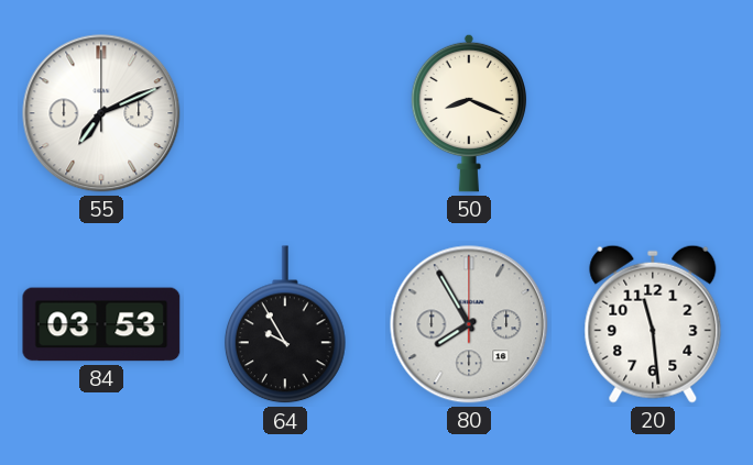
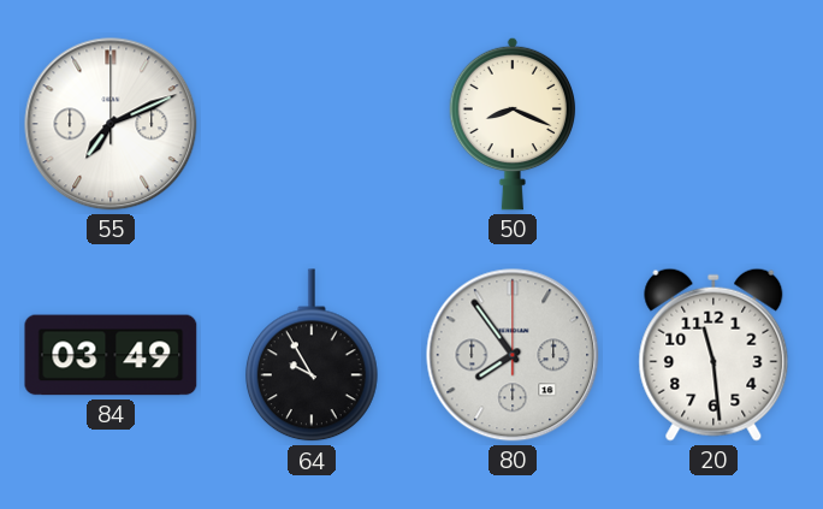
84: 03:53 -> 03:49
80: 7:55 -> 7:54
